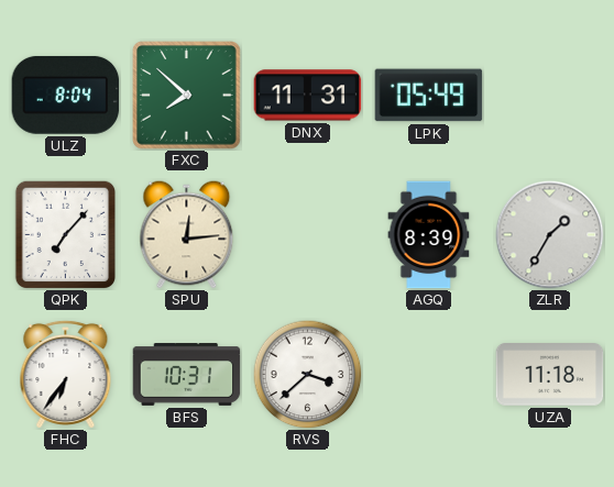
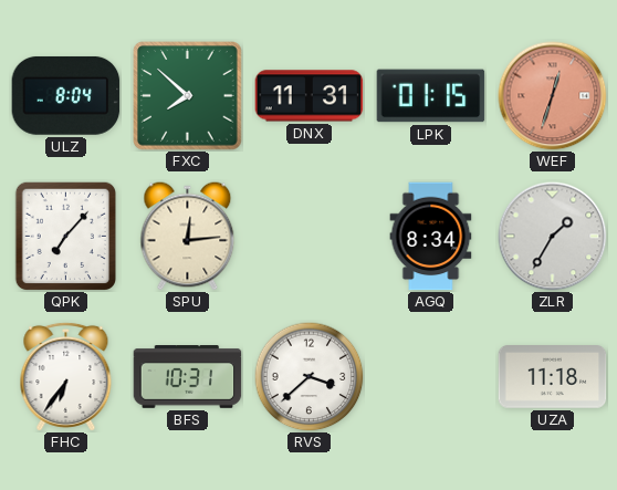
LPK: 05:49 -> 01:15
WEF: none -> 12:33
AGQ: 8:39 -> 8:34
